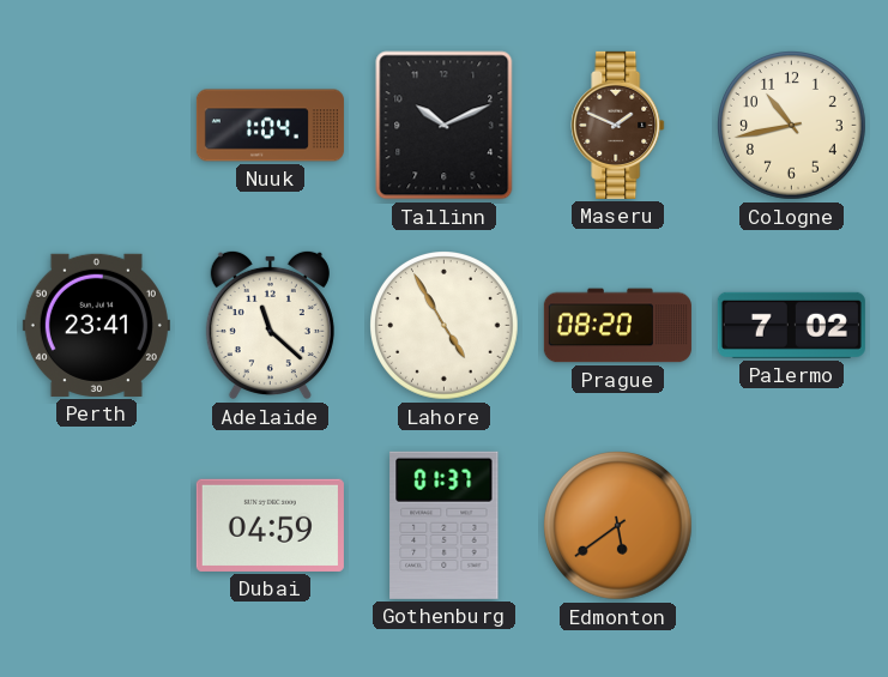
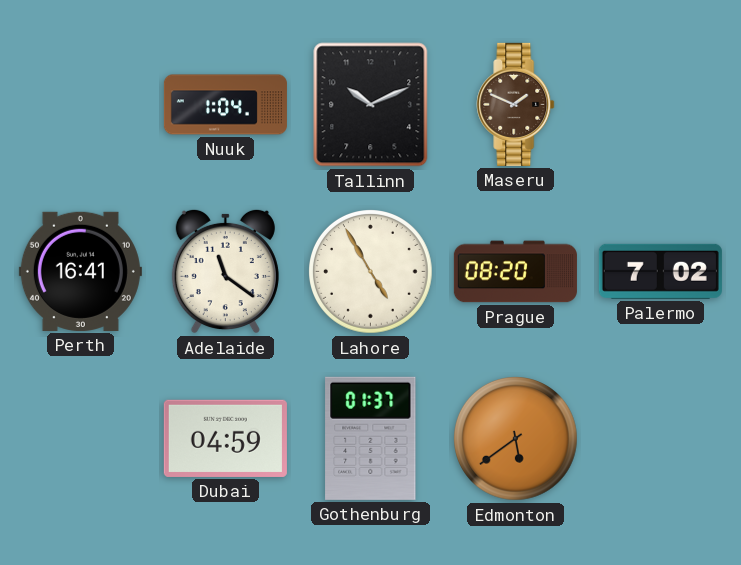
Cologne: 10:43 -> none
Perth: 23:41 -> 16:41
Adelaide: 11:22 -> 11:21
